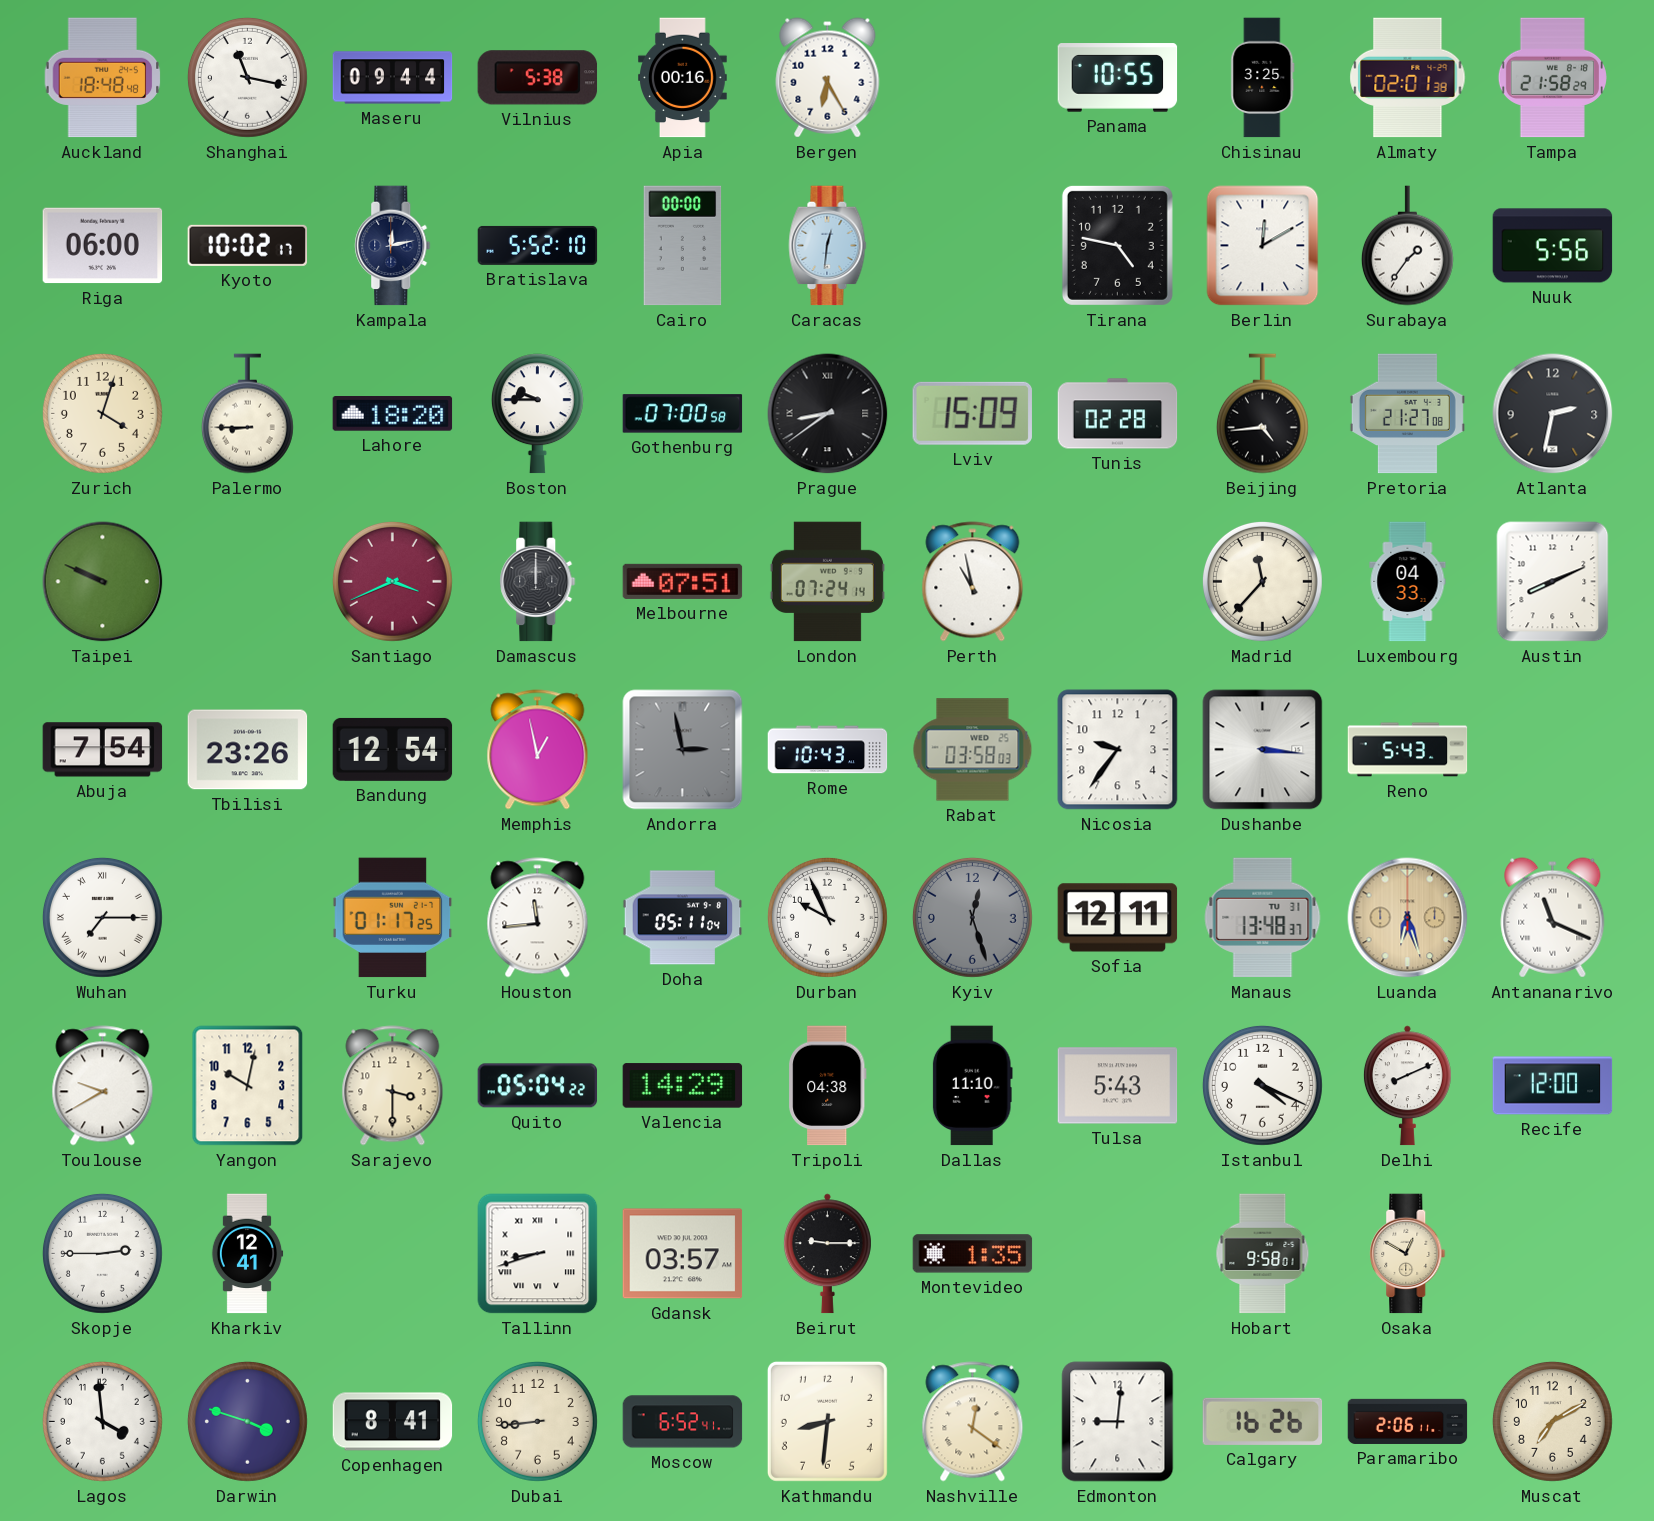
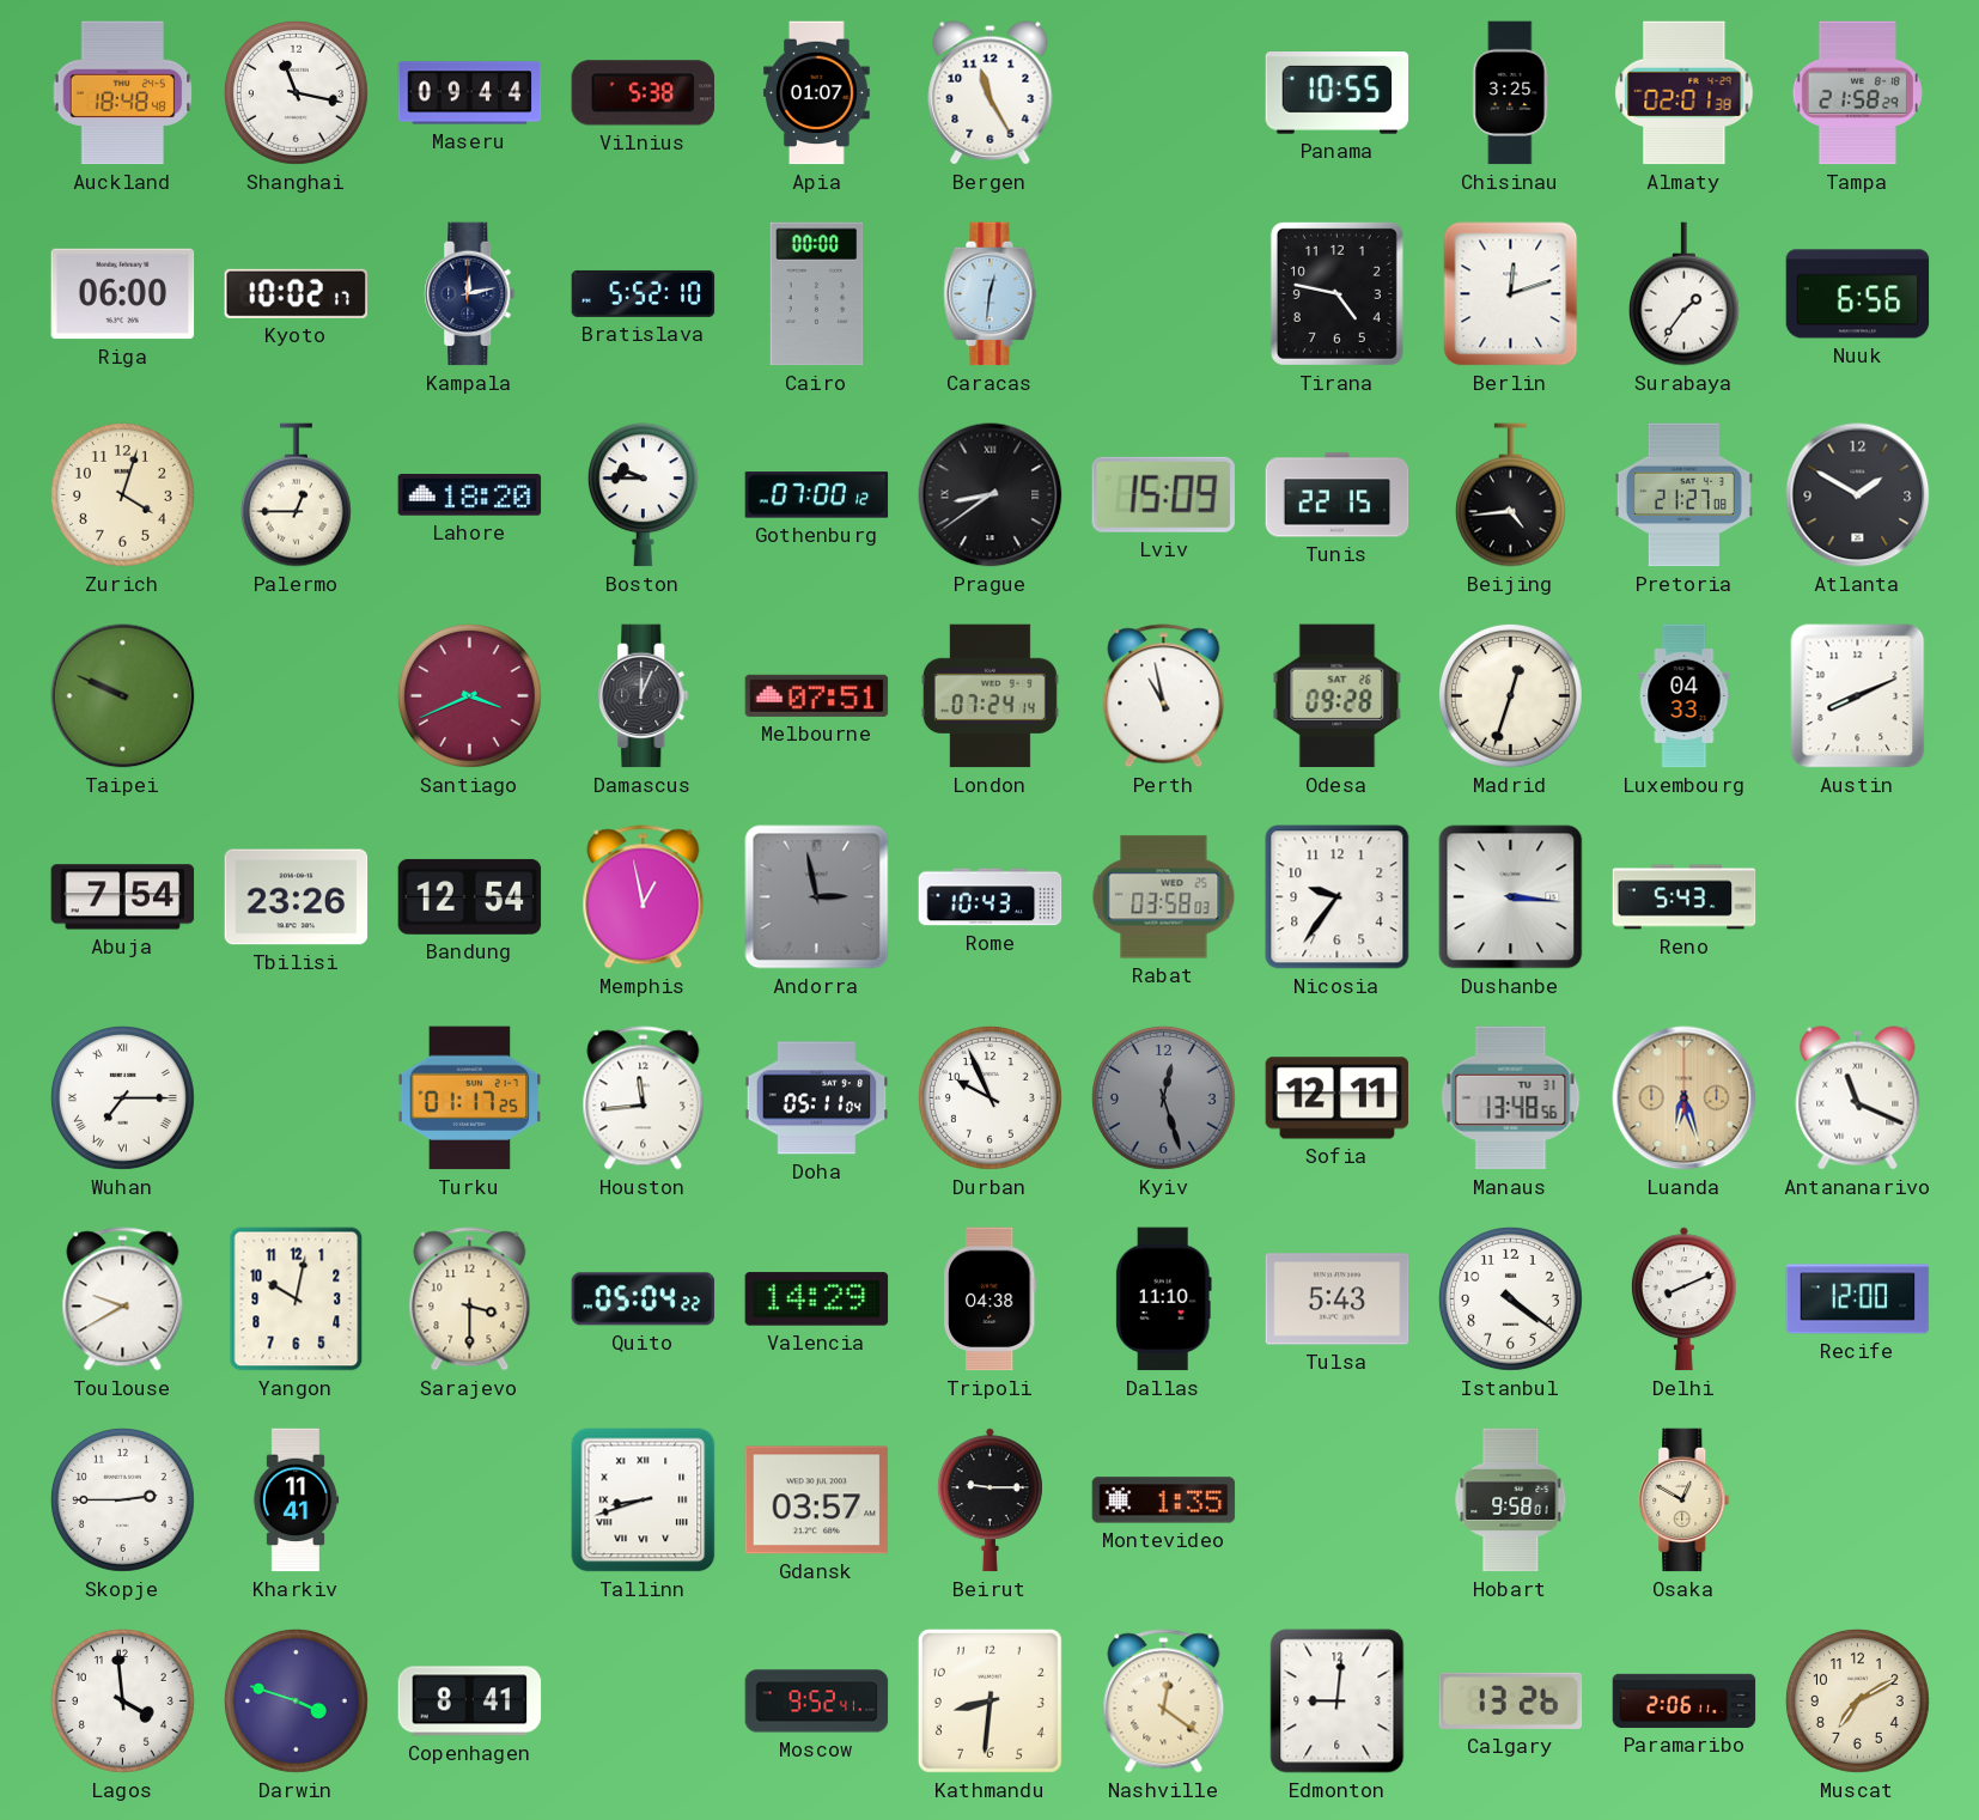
Apia: 00:16 -> 01:07
Bergen: 6:25 -> 11:25
Berlin: 12:10 -> 12:12
Nuuk: 5:56 -> 6:56
Palermo: 8:45 -> 12:45
Gothenburg: 07:00:58 -> 07:00:12
Tunis: 02:28 -> 22:15
Atlanta: 2:32 -> 1:50
Damascus: 12:00 -> 12:04
Odesa: none -> 09:28
Madrid: 11:37 -> 12:33
Manaus: 13:48:37 -> 13:48:56
Istanbul: 4:19 -> 4:21
Kharkiv: 12:41 -> 11:41
Dubai: 8:44 -> none
Moscow: 6:52 -> 9:52
Calgary: 16:26 -> 13:26
